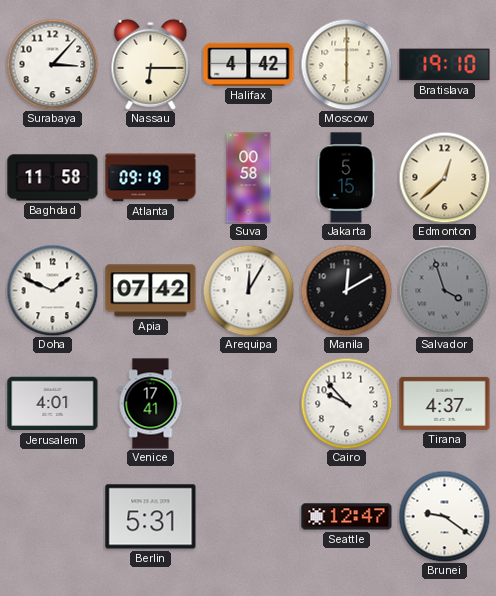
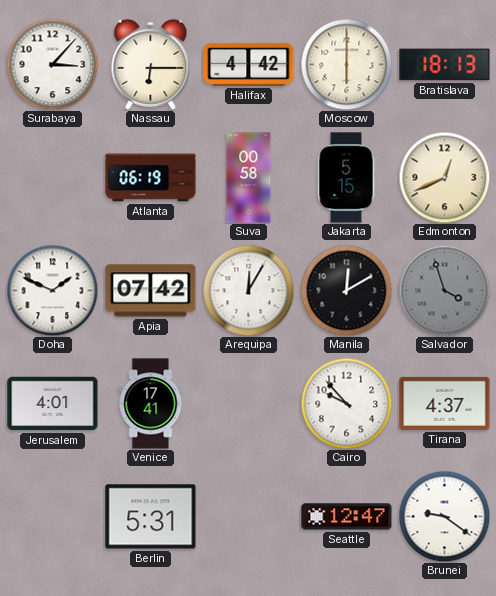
Bratislava: 19:10 -> 18:13
Baghdad: 11:58 -> none
Atlanta: 09:19 -> 06:19
Edmonton: 12:38 -> 12:41
